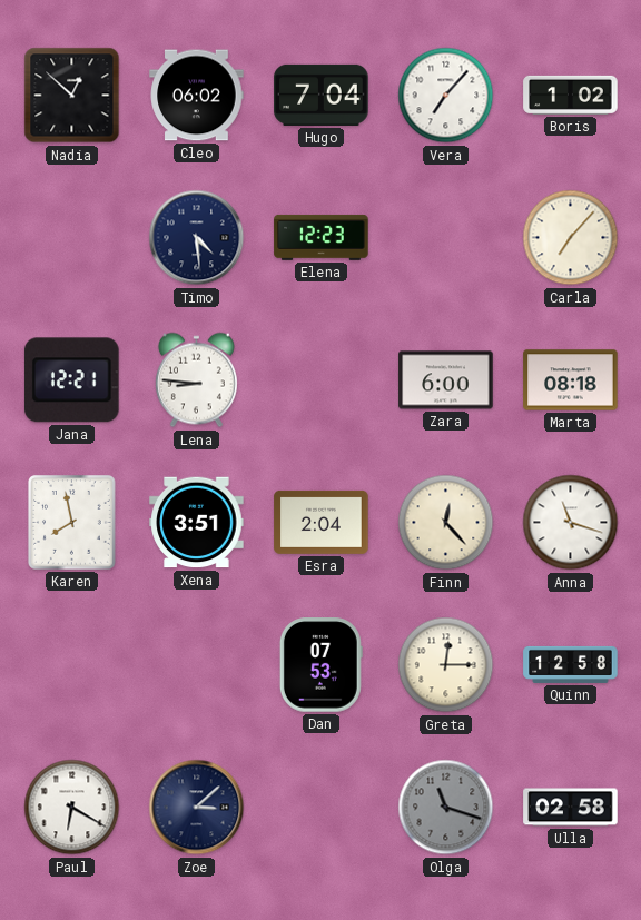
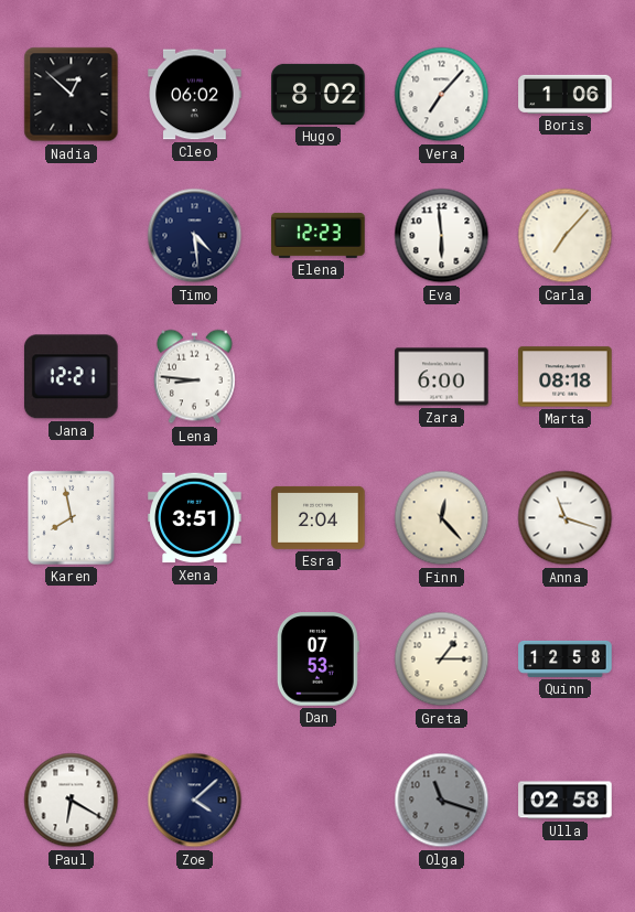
Hugo: 7:04 -> 8:02
Boris: 1:02 -> 1:06
Eva: none -> 5:59
Greta: 12:15 -> 1:15
Zoe: 3:08 -> 4:08
